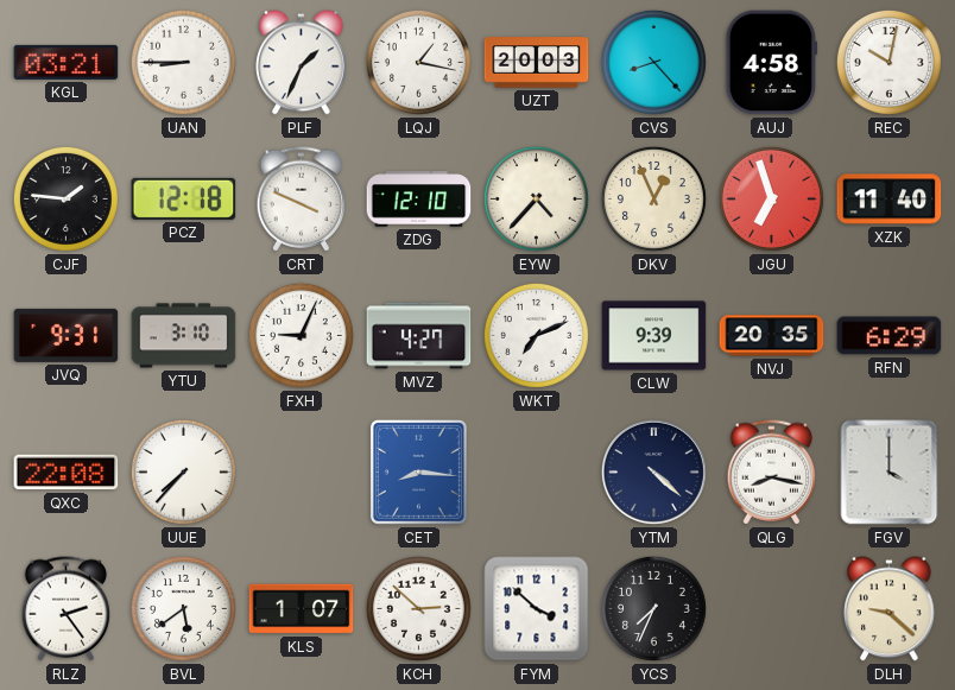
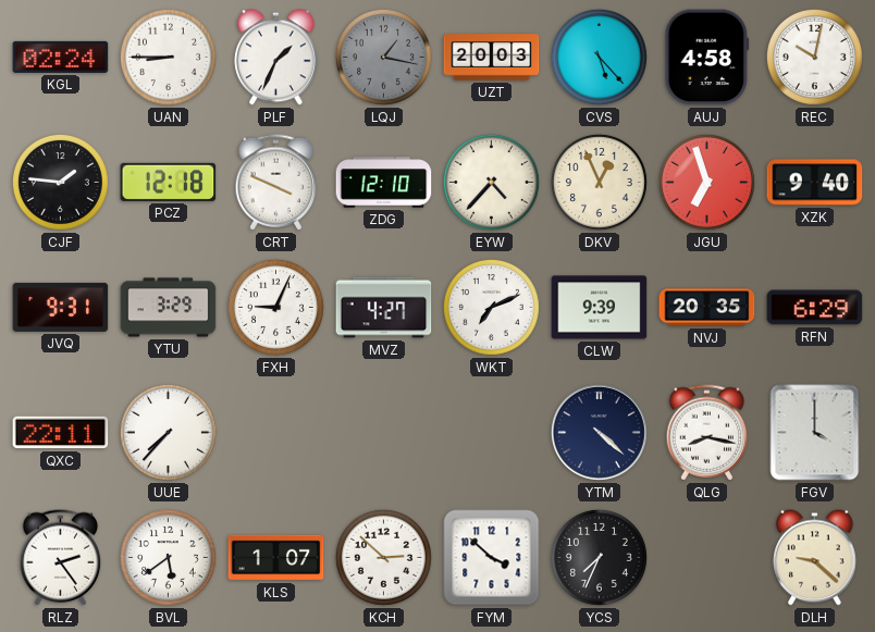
KGL: 03:21 -> 02:24
LQJ dial: white -> grey
CVS: 8:23 -> 5:23
XZK: 11:40 -> 9:40
YTU: 3:10 -> 3:29
QXC: 22:08 -> 22:11
CET: 8:16 -> none
